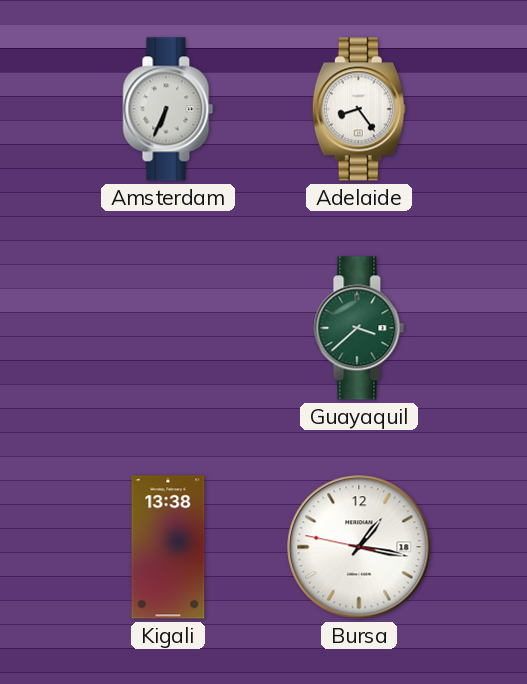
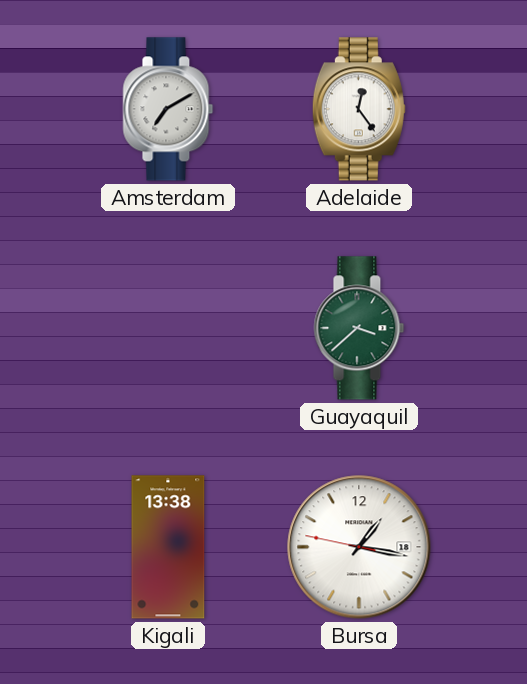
Amsterdam: 6:34 -> 7:10
Adelaide: 8:24 -> 12:24
